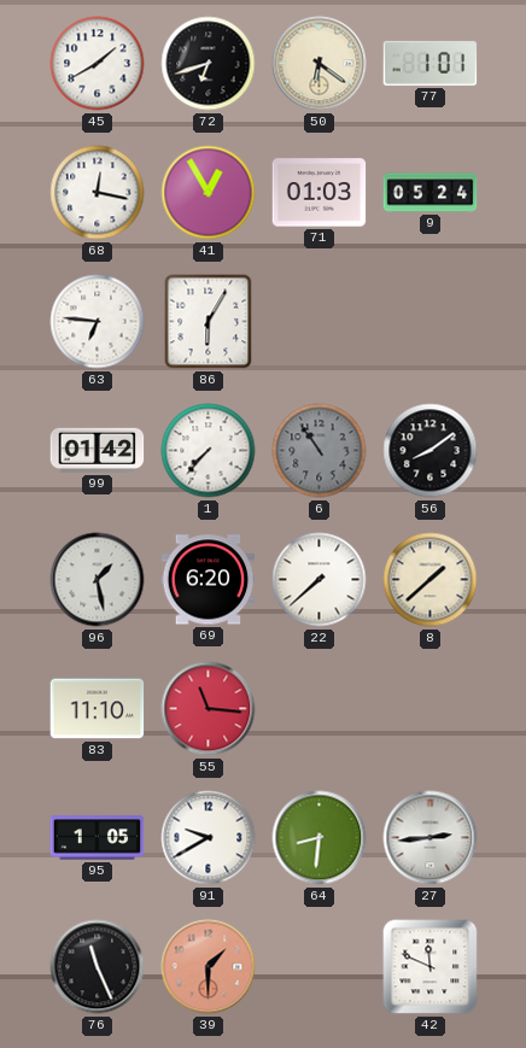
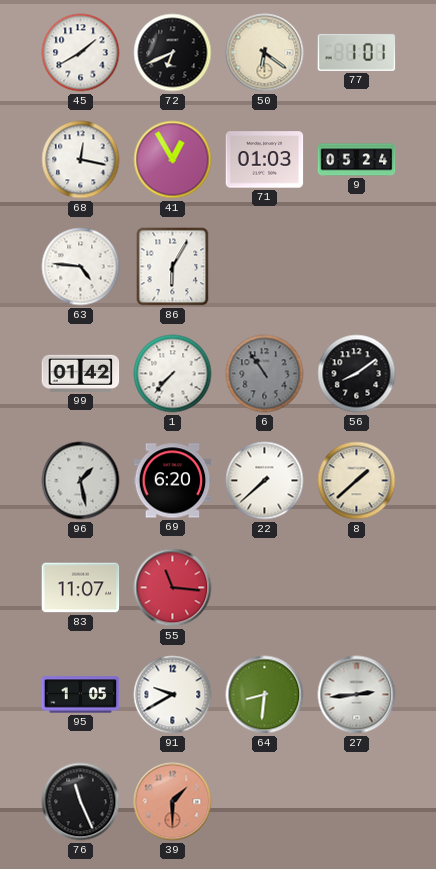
72: 6:42 -> 6:41
63: 6:46 -> 4:46
83: 11:10 -> 11:07
42: 11:49 -> none
